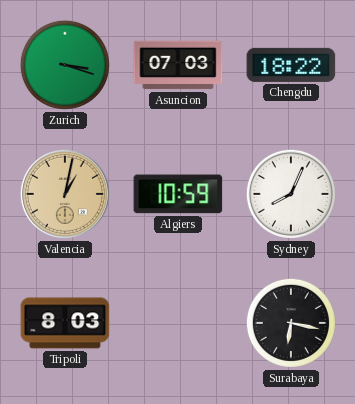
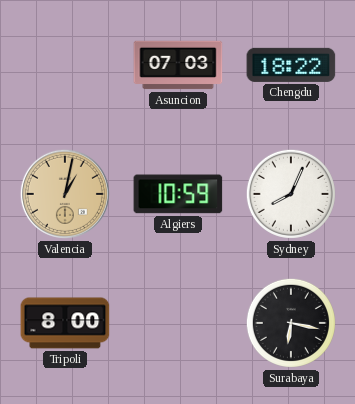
Zurich: 3:18 -> none
Tripoli: 8:03 -> 8:00
